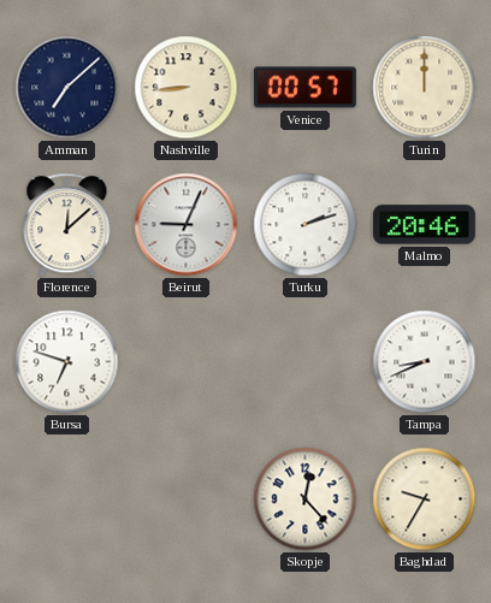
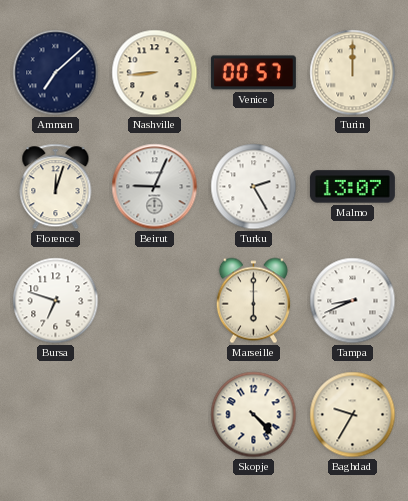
Florence: 12:08 -> 12:03
Turku: 2:12 -> 2:25
Malmo: 20:46 -> 13:07
Marseille: none -> 6:00
Skopje: 12:23 -> 4:23
